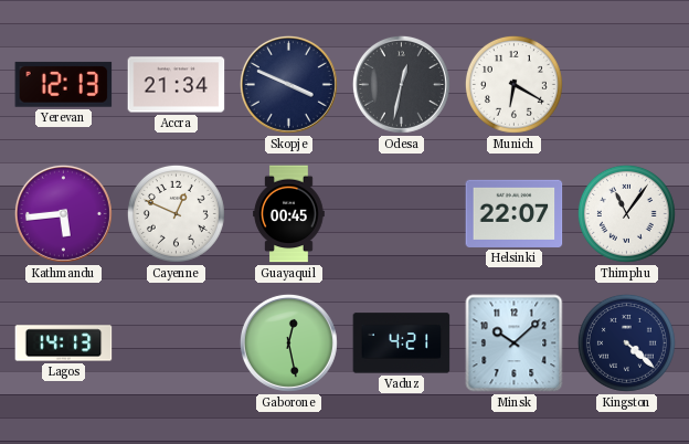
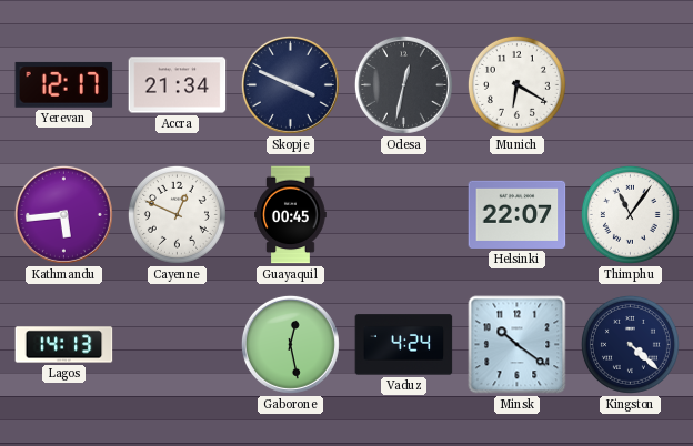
Yerevan: 12:13 -> 12:17
Vaduz: 4:21 -> 4:24
Minsk: 10:08 -> 10:21
